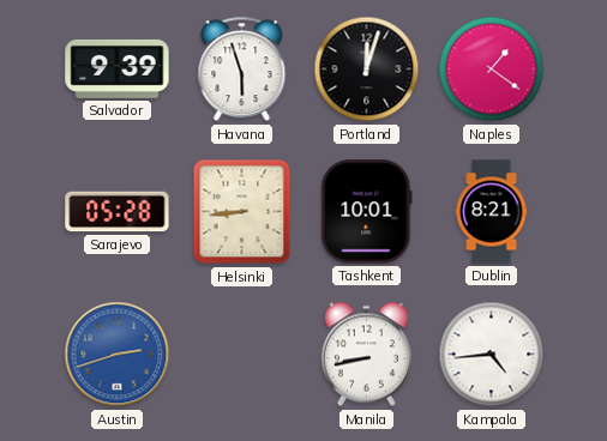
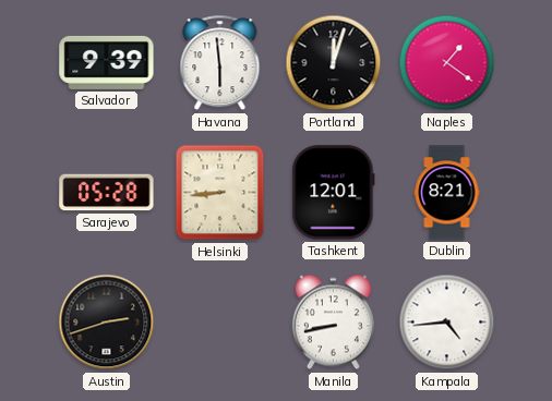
Havana: 5:57 -> 5:59
Tashkent: 10:01 -> 12:01
Austin dial: blue -> black
